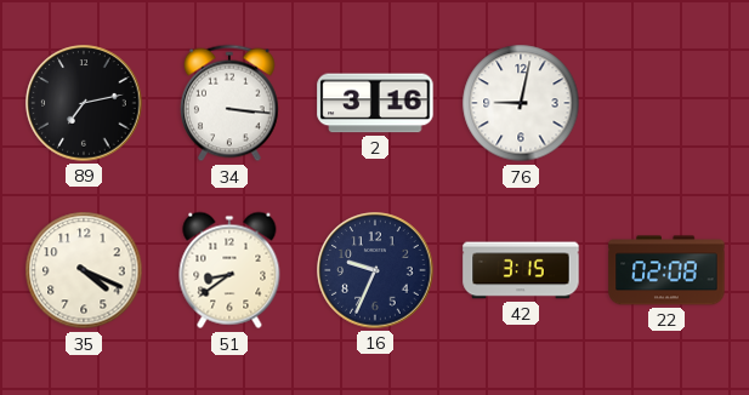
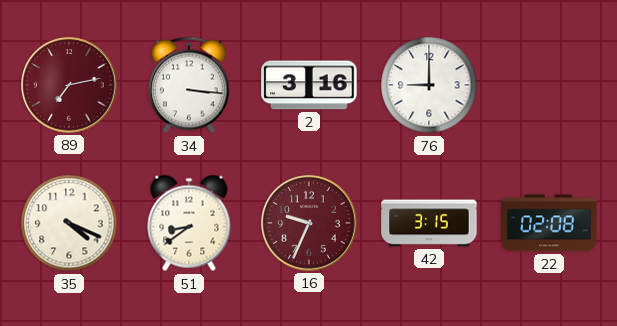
89 dial: black -> burgundy
76: 9:02 -> 9:00
16 dial: navy -> burgundy
